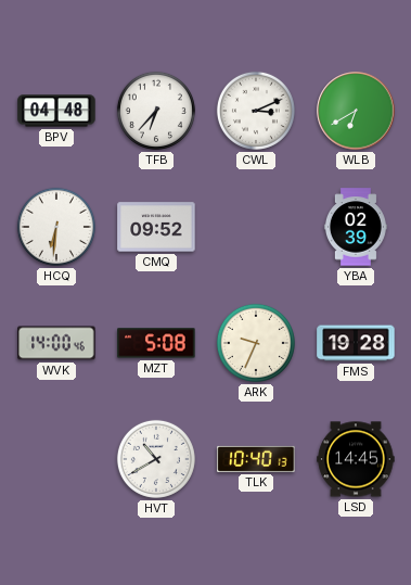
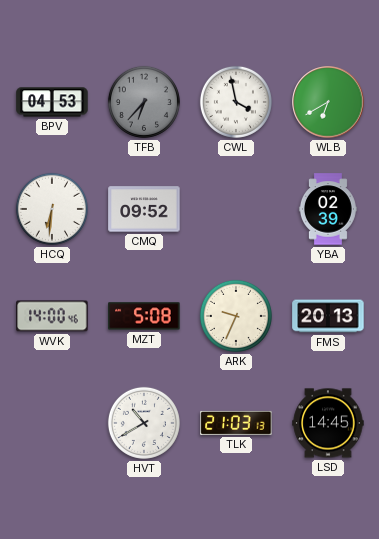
BPV: 04:48 -> 04:53
TFB dial: white -> grey
CWL: 3:11 -> 3:58
FMS: 19:28 -> 20:13
TLK: 10:40 -> 21:03
